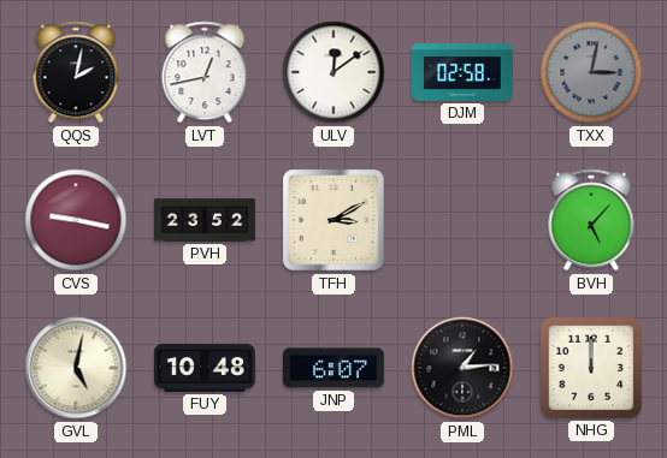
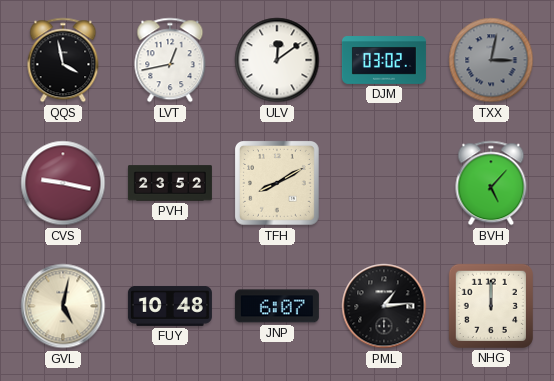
QQS: 2:02 -> 3:58
DJM: 02:58 -> 03:02
TFH: 3:10 -> 8:10
